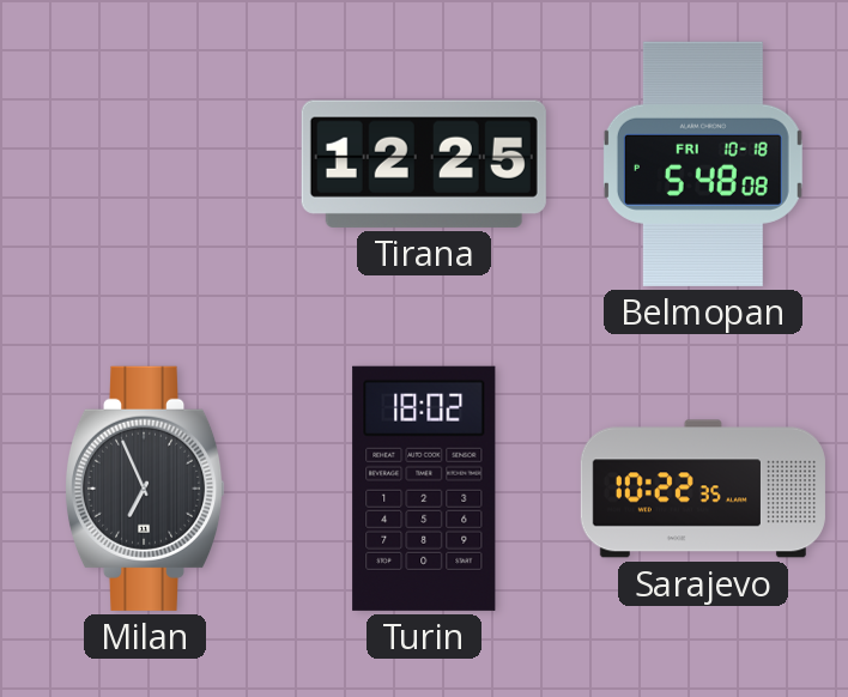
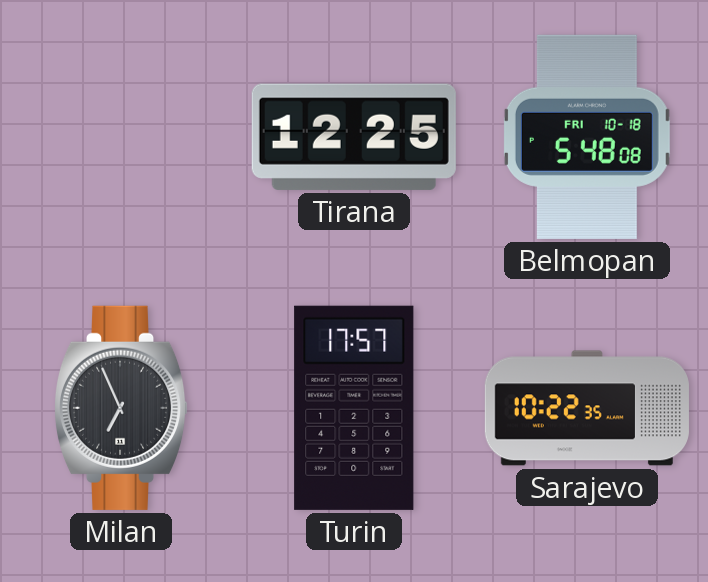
Turin: 18:02 -> 17:57
